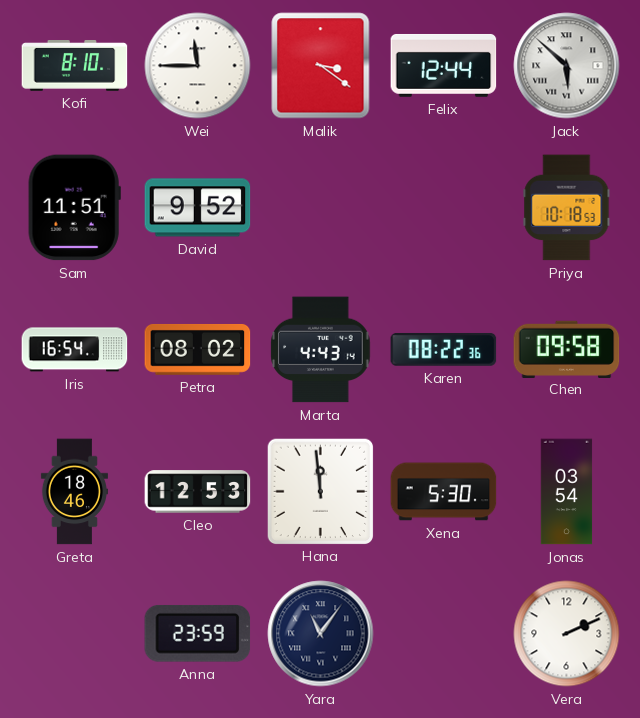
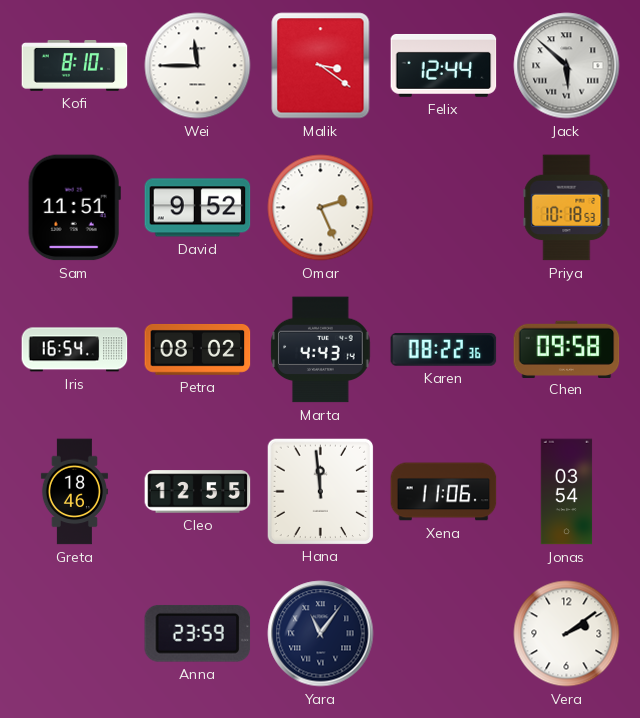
Omar: none -> 2:26
Cleo: 12:53 -> 12:55
Xena: 5:30 -> 11:06
Vera: 2:11 -> 2:09
